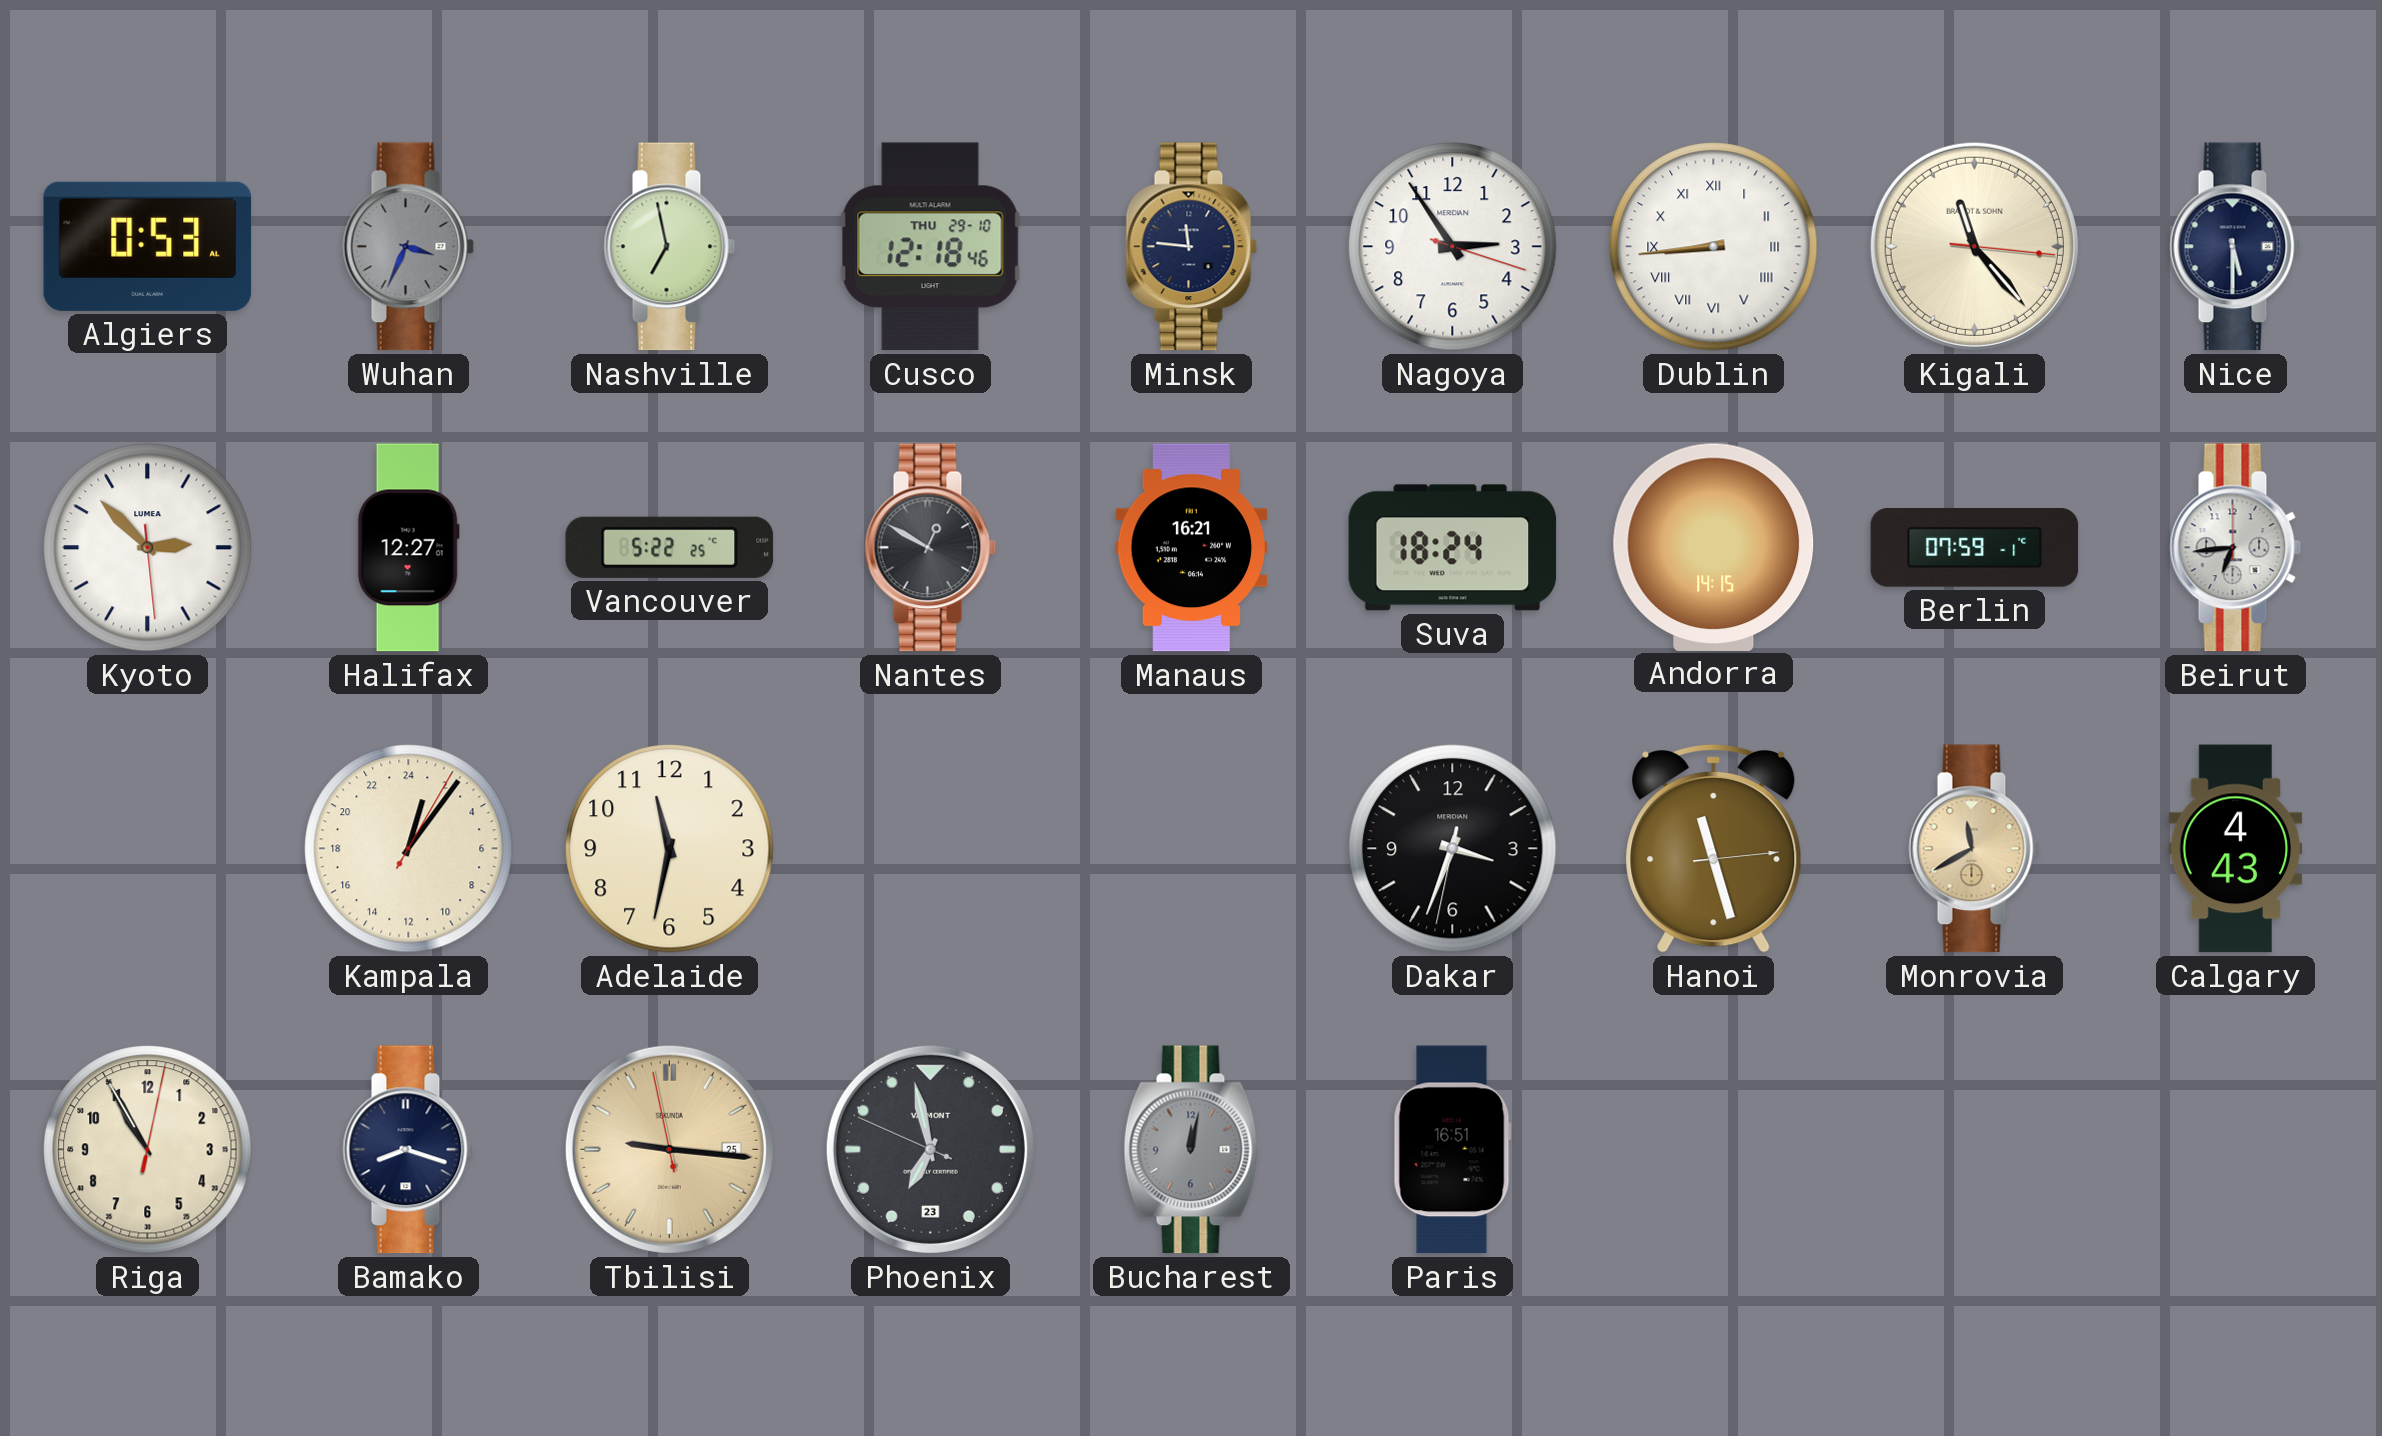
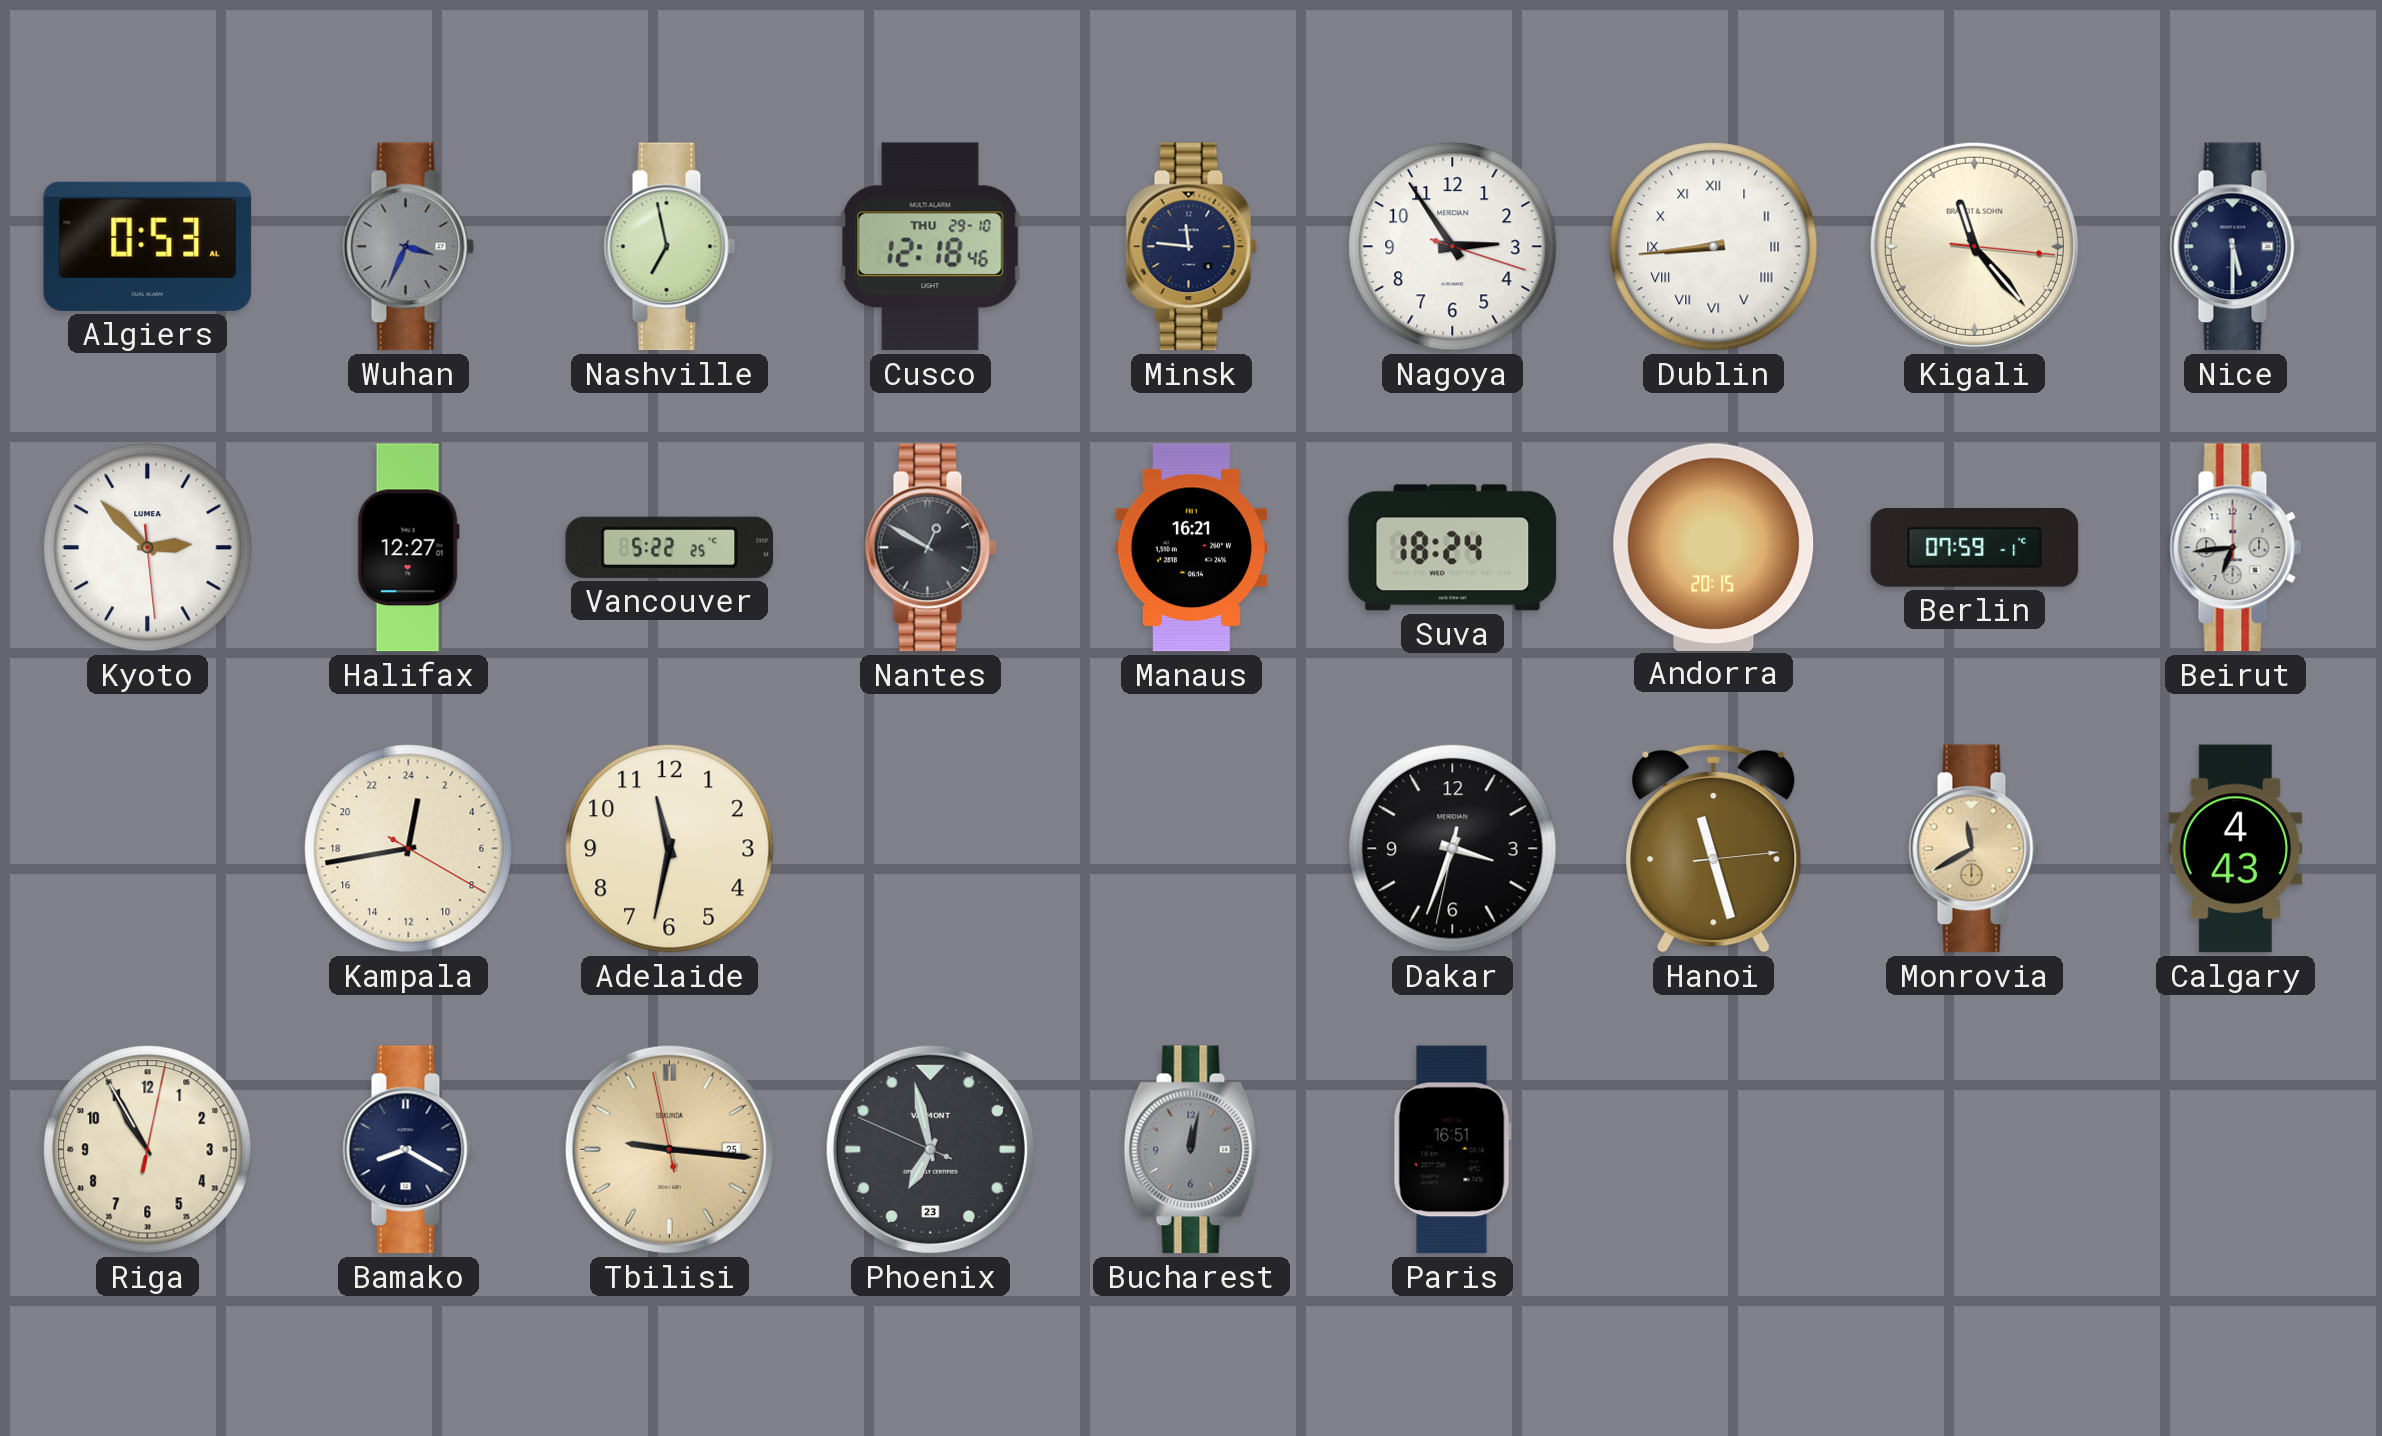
Andorra: 14:15 -> 20:15
Kampala: 1:06 -> 0:43
Bamako: 8:18 -> 8:20
